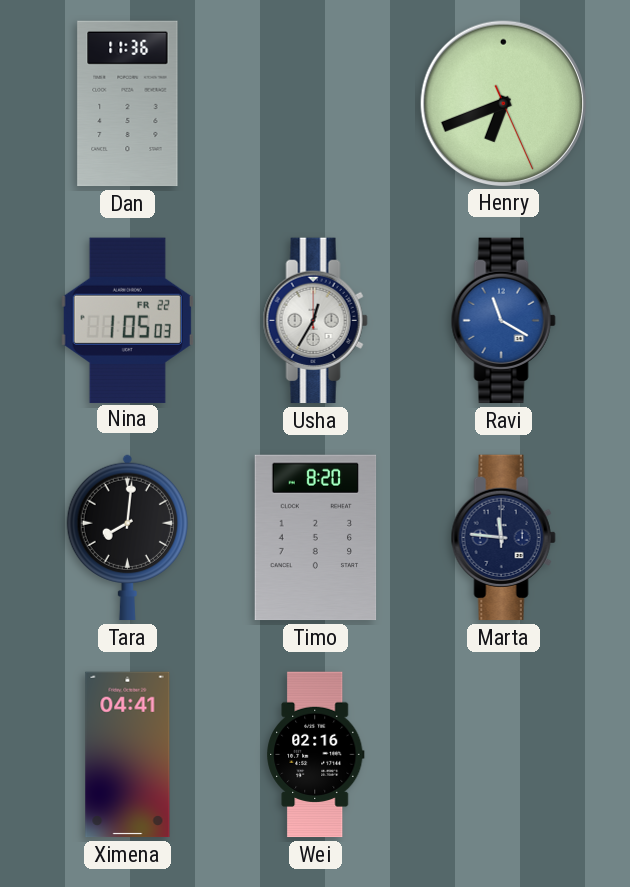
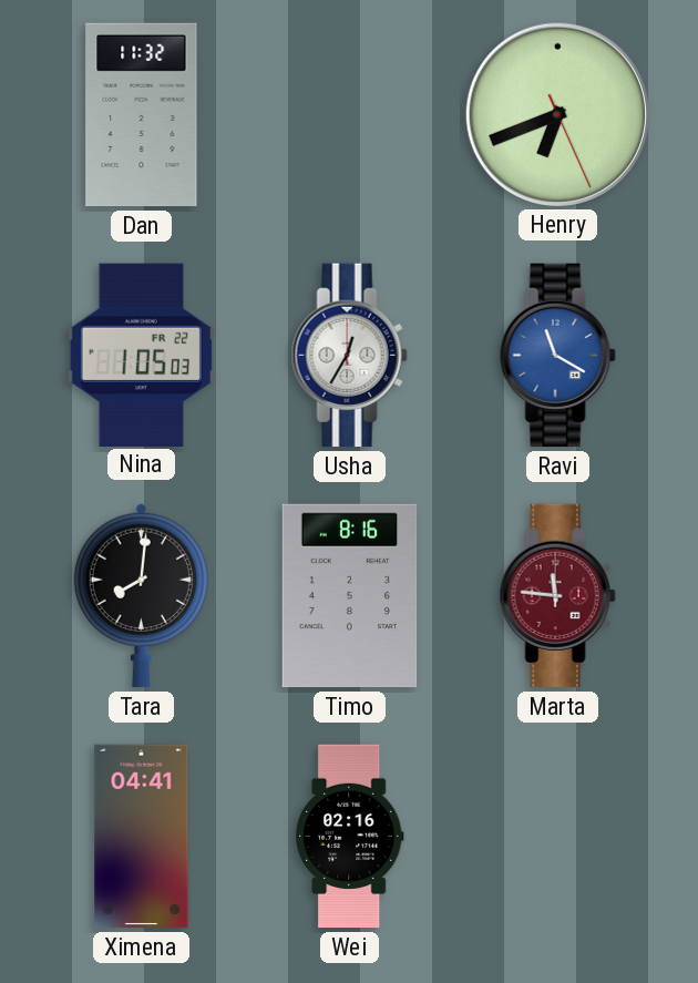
Dan: 11:36 -> 11:32
Timo: 8:20 -> 8:16
Marta dial: navy -> burgundy
